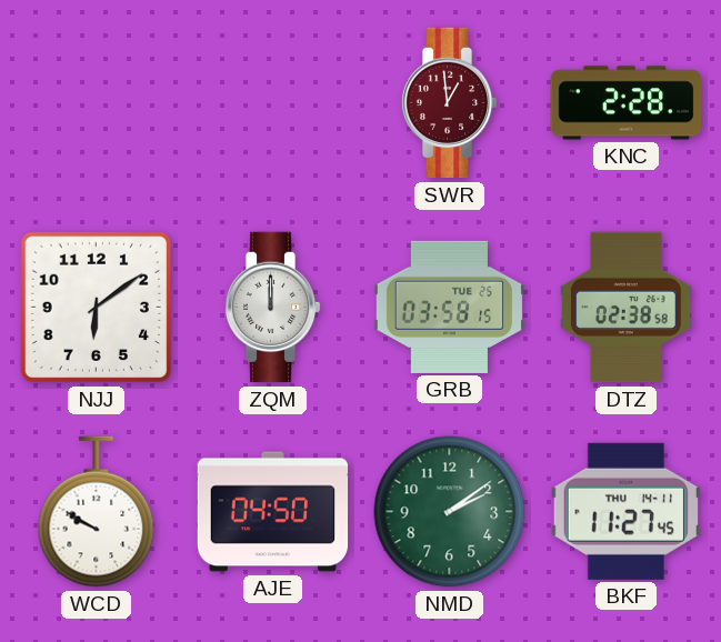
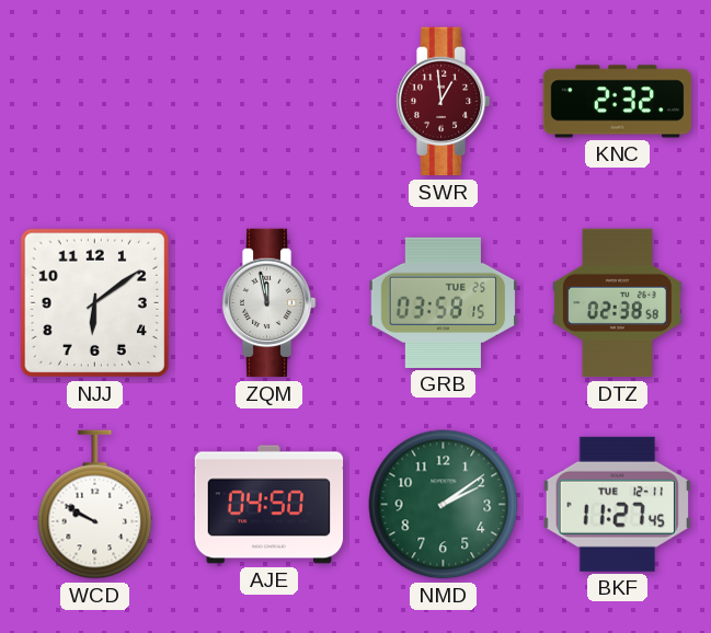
KNC: 2:28 -> 2:32
ZQM: 12:00 -> 11:58
BKF date: THU 14-11 -> TUE 12-11
